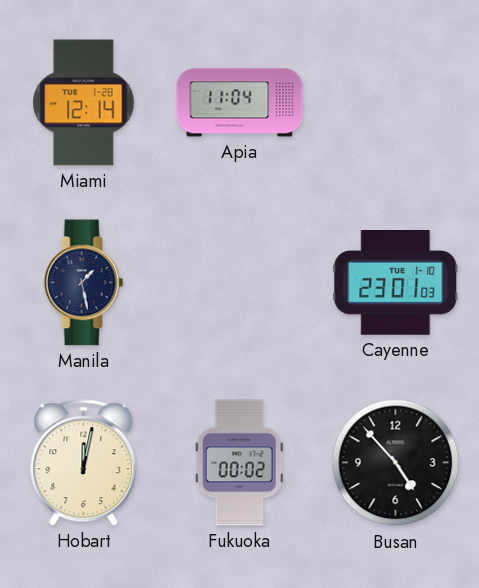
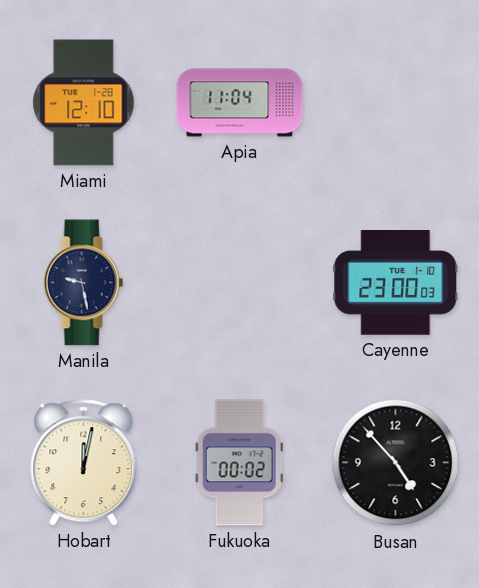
Miami: 12:14 -> 12:10
Manila: 1:28 -> 9:28
Cayenne: 23:01 -> 23:00
